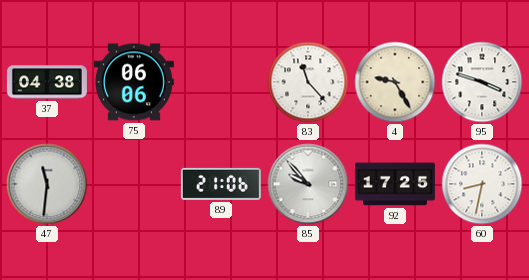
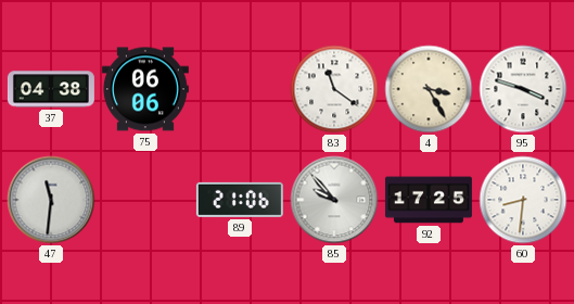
83: 11:23 -> 11:21
4: 9:25 -> 3:25
60: 8:32 -> 8:31
